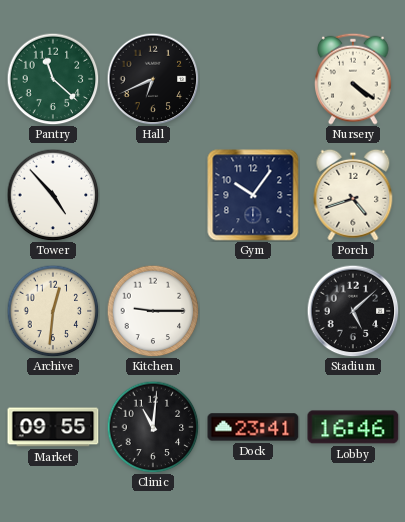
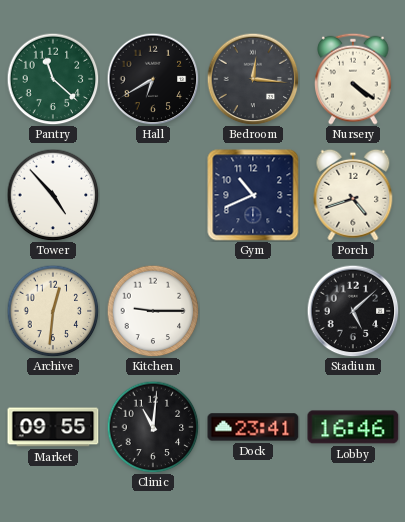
Hall: 6:41 -> 6:40
Bedroom: none -> 12:16
Gym: 10:06 -> 10:41
